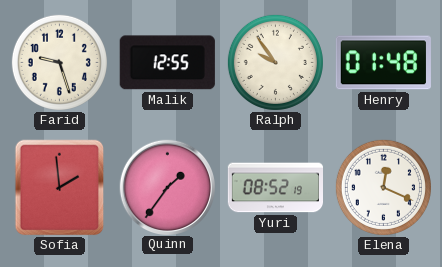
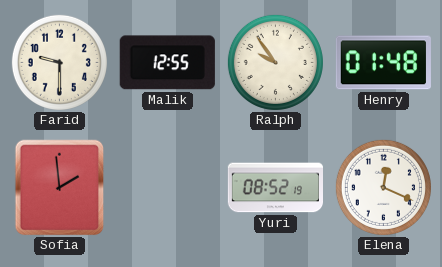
Farid: 9:27 -> 9:30
Quinn: 1:36 -> none
